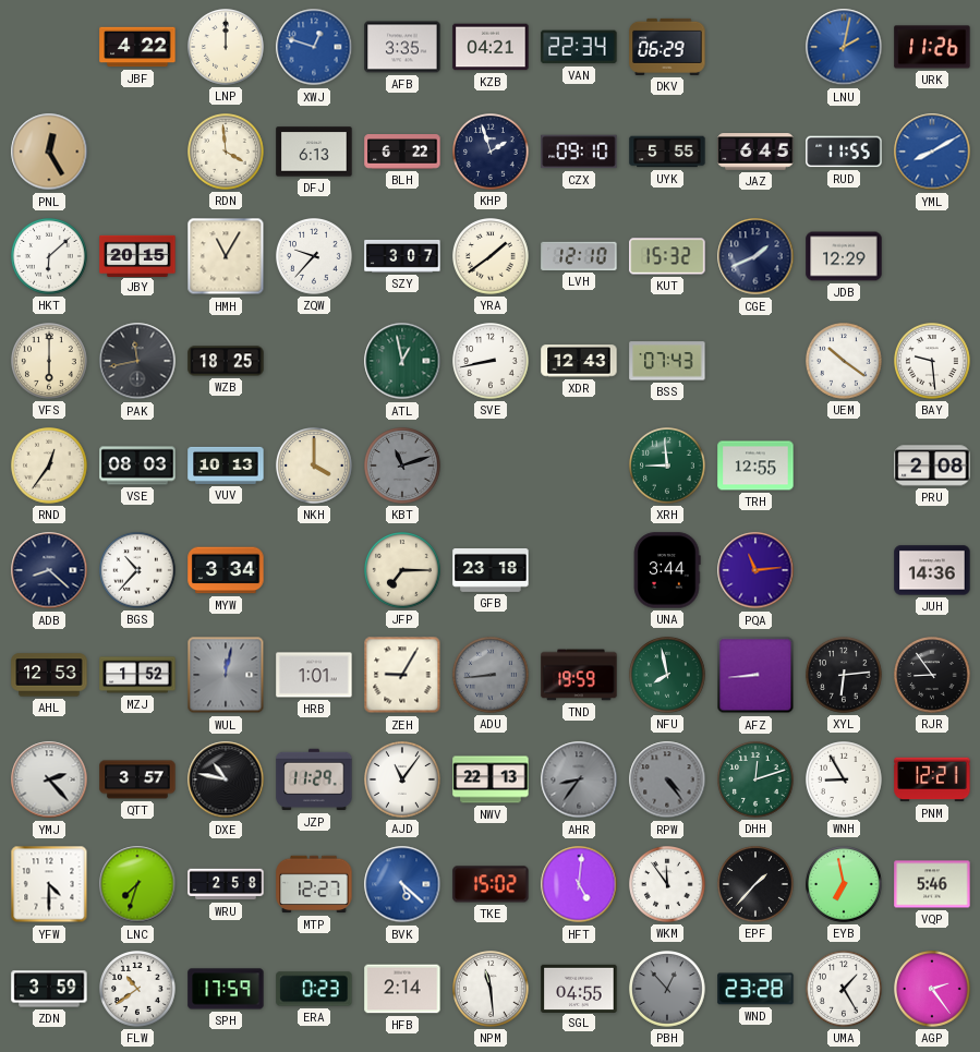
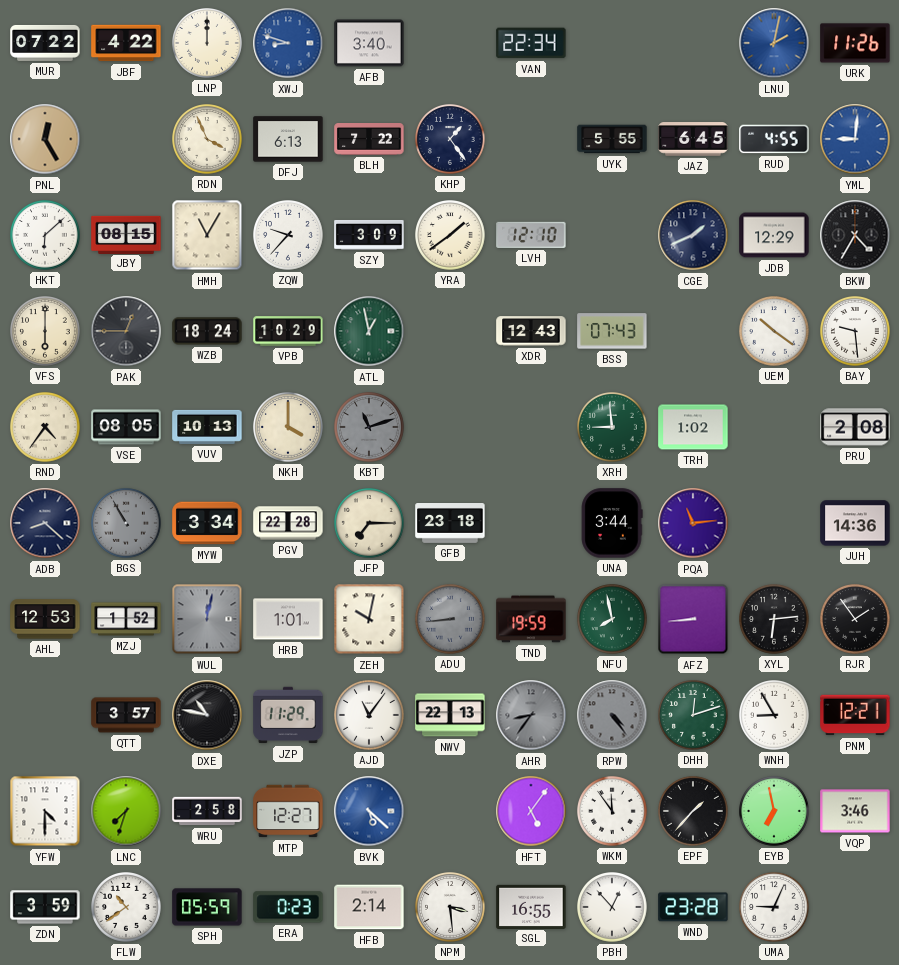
MUR: none -> 07:22
XWJ: 12:48 -> 8:48
AFB: 3:35 -> 3:40
KZB: 04:21 -> none
DKV: 06:29 -> none
RDN: 3:59 -> 3:56
BLH: 6:22 -> 7:22
KHP: 1:57 -> 1:24
CZX: 09:10 -> none
RUD: 11:55 -> 4:55
YML: 8:10 -> 9:01
JBY: 20:15 -> 08:15
SZY: 3:07 -> 3:09
KUT: 15:32 -> none
BKW: none -> 4:35
PAK: 11:43 -> 12:45
WZB: 18:25 -> 18:24
VPB: none -> 10:29
SVE: 8:43 -> none
RND: 12:36 -> 4:36
VSE: 08:03 -> 08:05
TRH: 12:55 -> 1:02
BGS: 10:37 -> 10:55
BGS dial: white -> grey
PGV: none -> 22:28
ZEH: 9:05 -> 10:02
RJR: 8:54 -> 1:54
YMJ: 2:23 -> none
TKE: 15:02 -> none
HFT: 5:01 -> 5:06
VQP: 5:46 -> 3:46
SPH: 17:59 -> 05:59
NPM: 11:29 -> 3:29
SGL: 04:55 -> 16:55
PBH dial: grey -> white
UMA: 1:25 -> 9:04
AGP: 2:24 -> none
